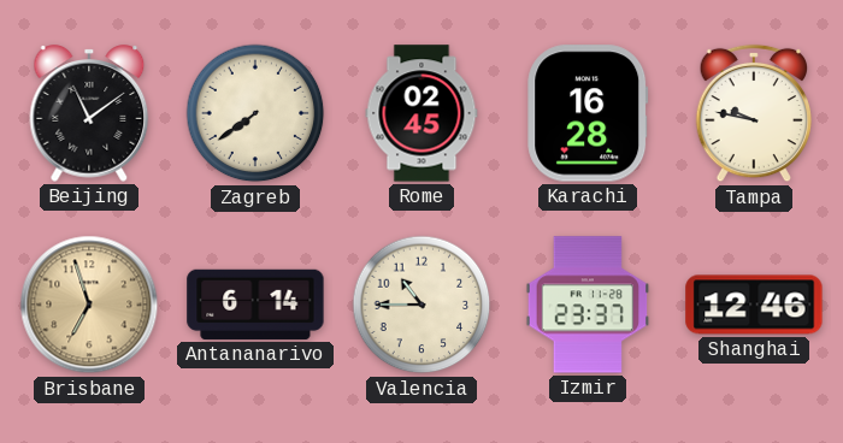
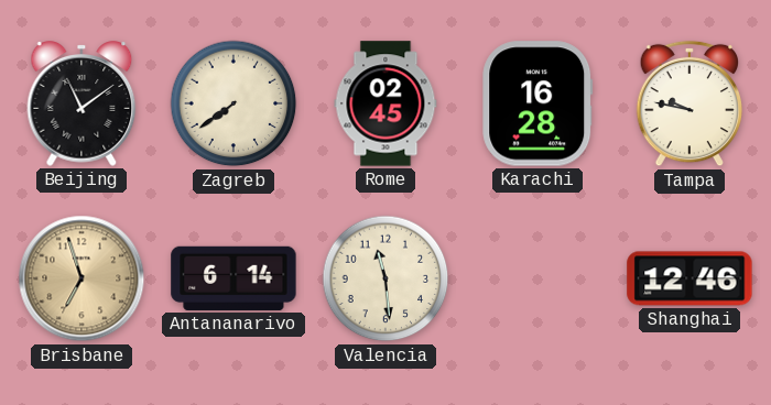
Valencia: 10:45 -> 11:29
Izmir: 23:37 -> none
